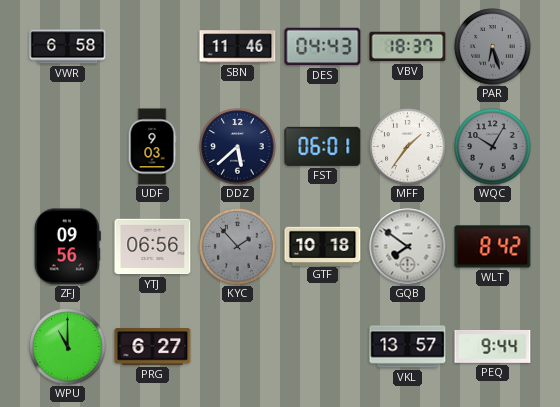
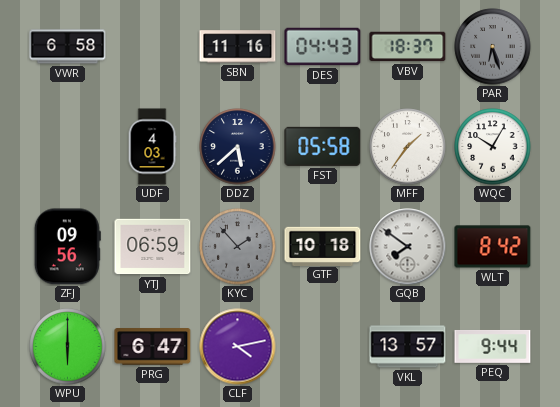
SBN: 11:46 -> 11:16
UDF: 9:03 -> 4:03
FST: 06:01 -> 05:58
WQC dial: grey -> white
YTJ: 06:56 -> 06:59
WPU: 11:00 -> 6:00
PRG: 6:27 -> 6:47
CLF: none -> 4:13
